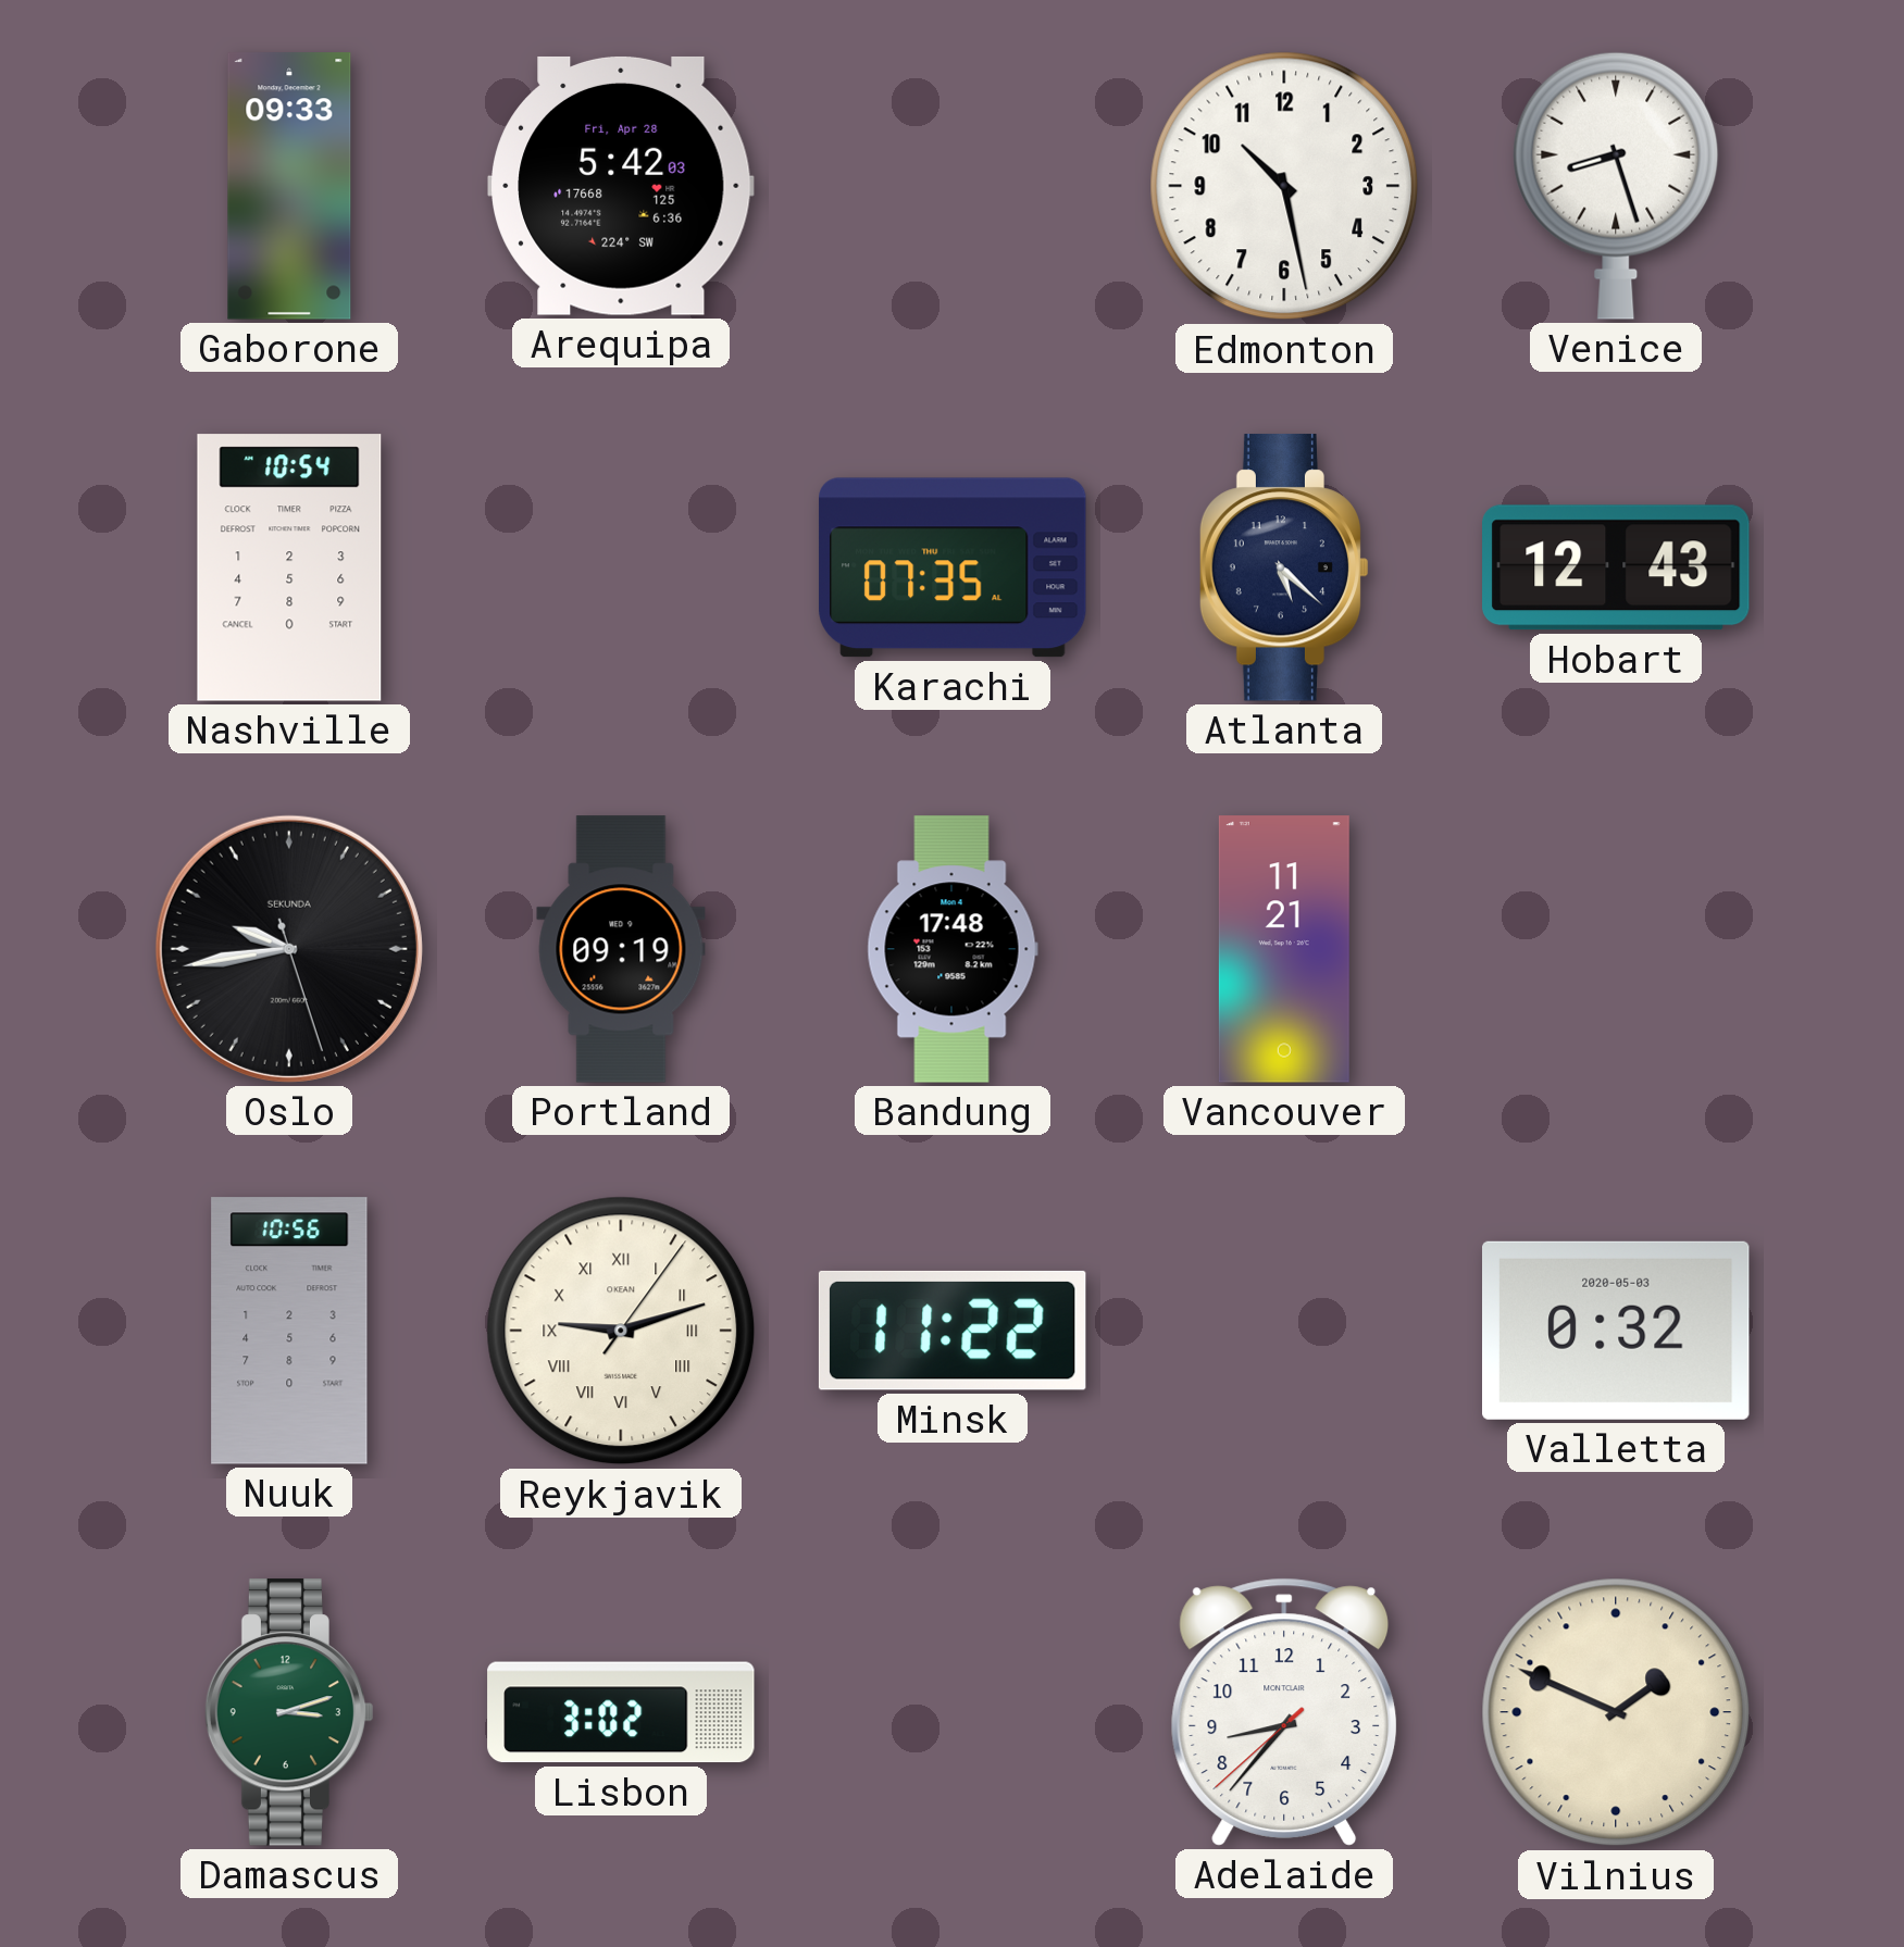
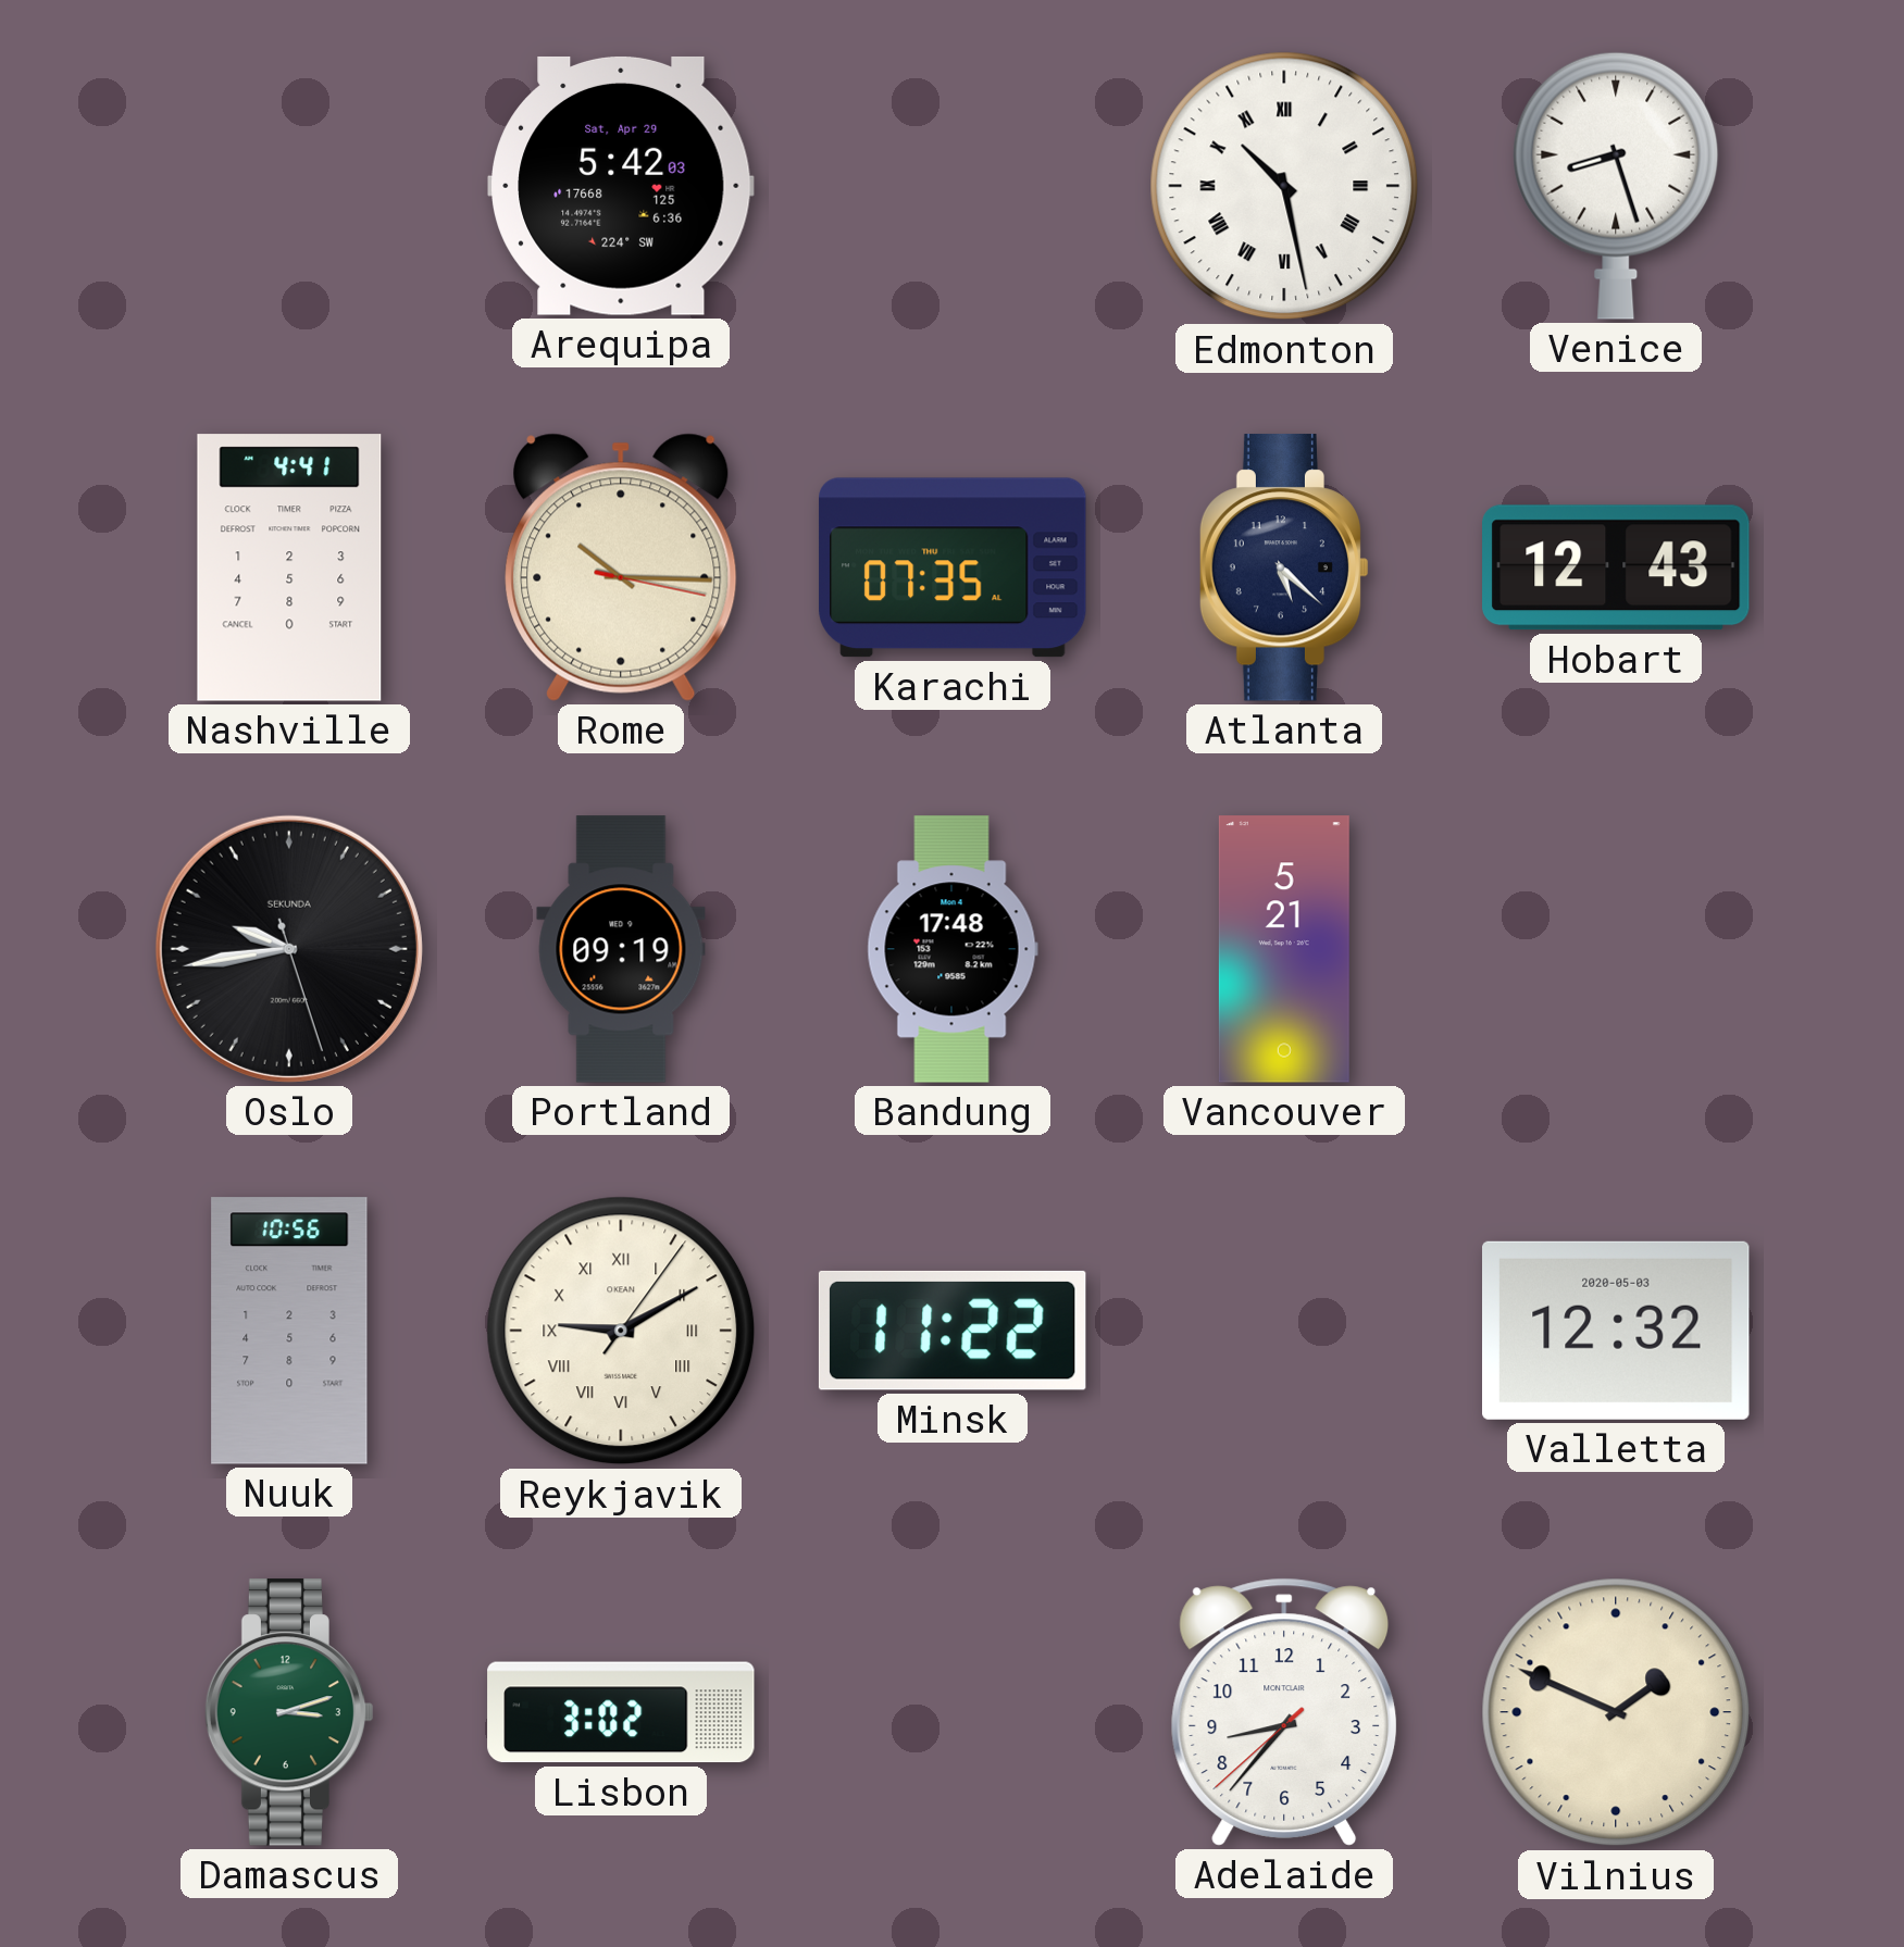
Gaborone: 09:33 -> none
Arequipa date: Fri, Apr 28 -> Sat, Apr 29
Edmonton numerals: Arabic -> Roman
Nashville: 10:54 -> 4:41
Rome: none -> 10:15
Vancouver: 11:21 -> 5:21
Reykjavik: 9:12 -> 9:10
Valletta: 0:32 -> 12:32
